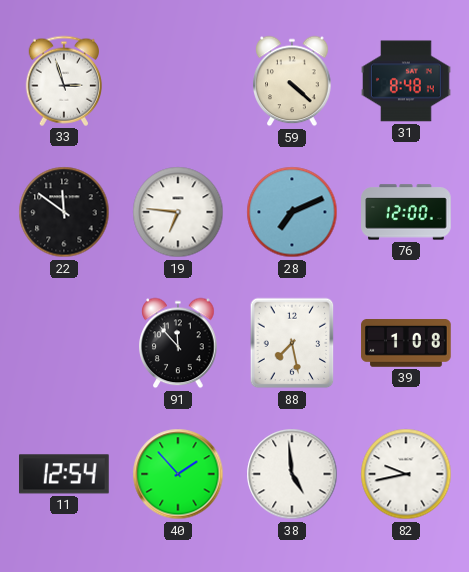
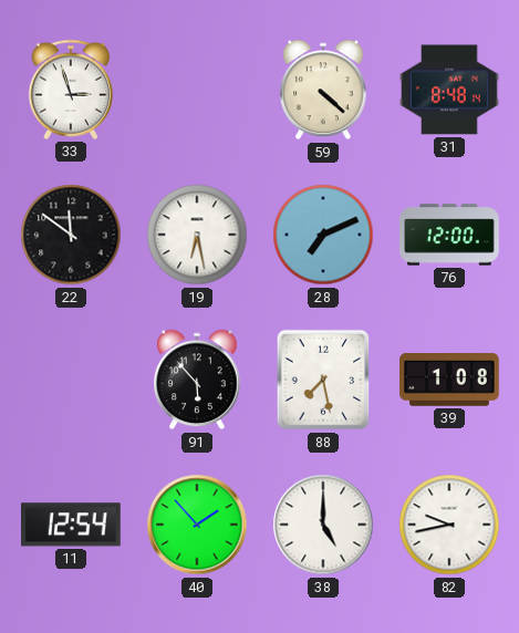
19: 6:46 -> 6:28
91: 11:53 -> 5:53
38: 4:59 -> 5:00
